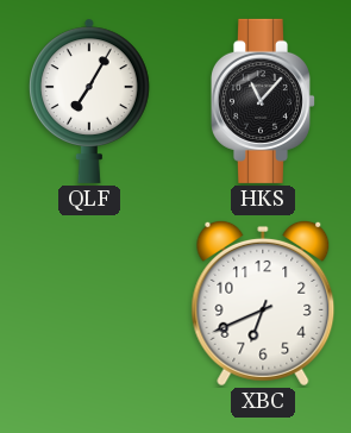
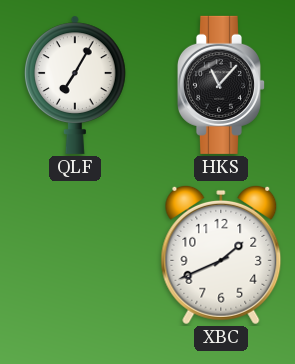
XBC: 6:41 -> 1:41
